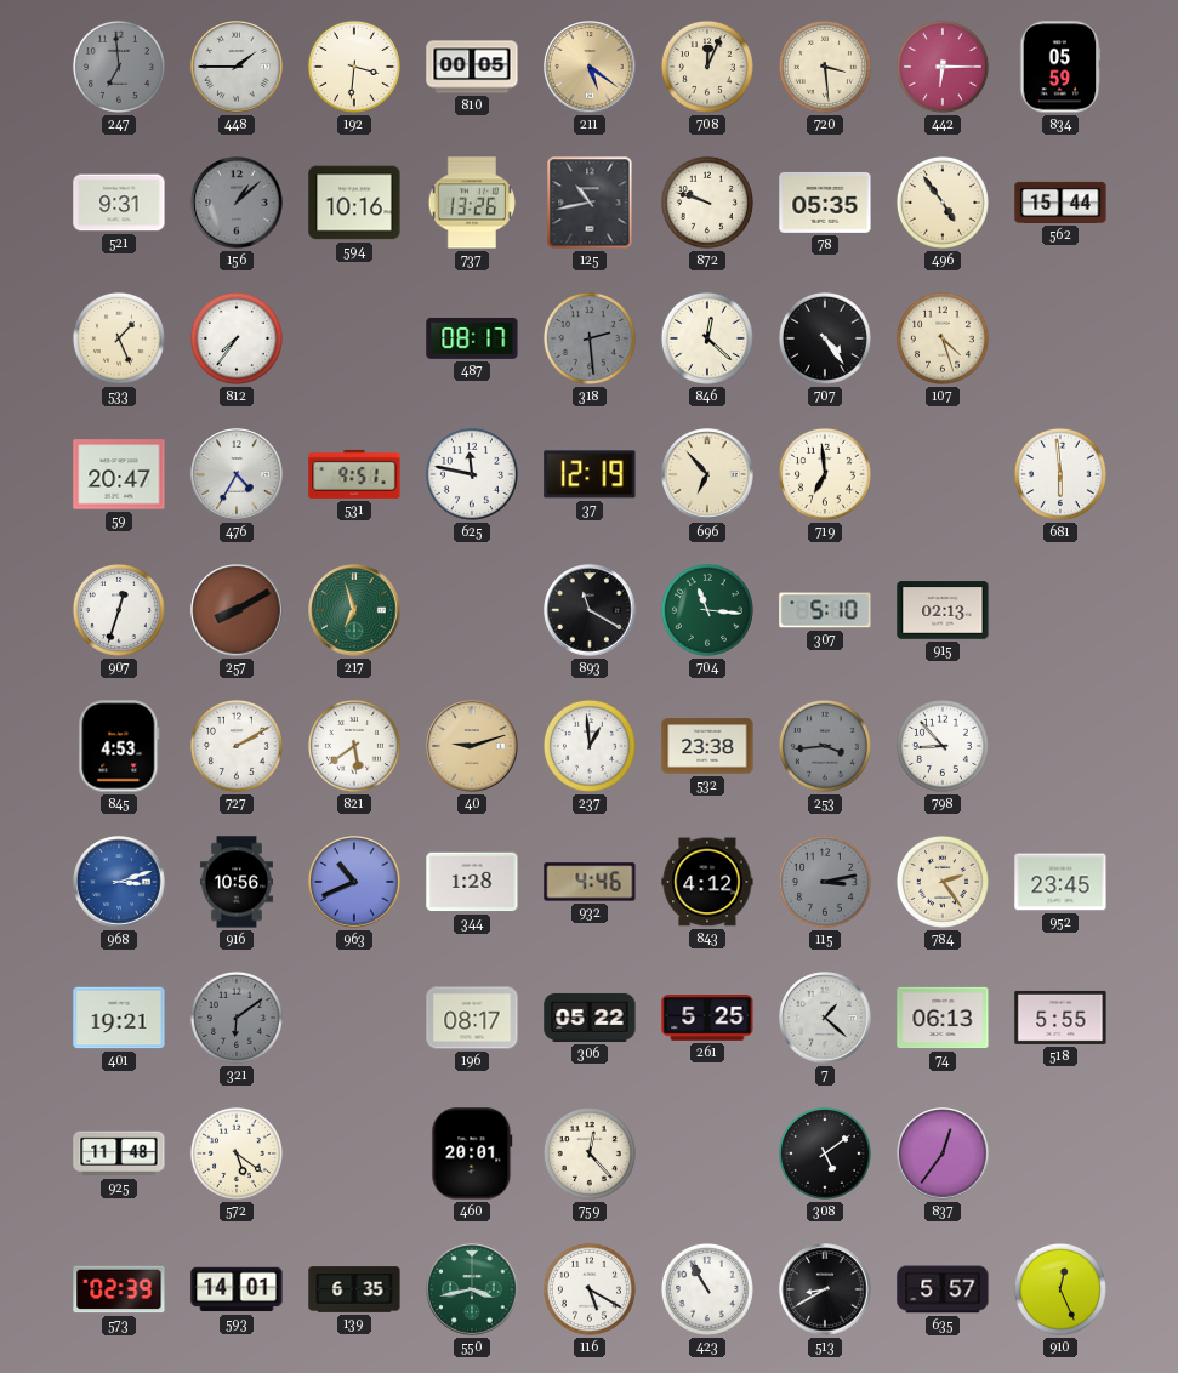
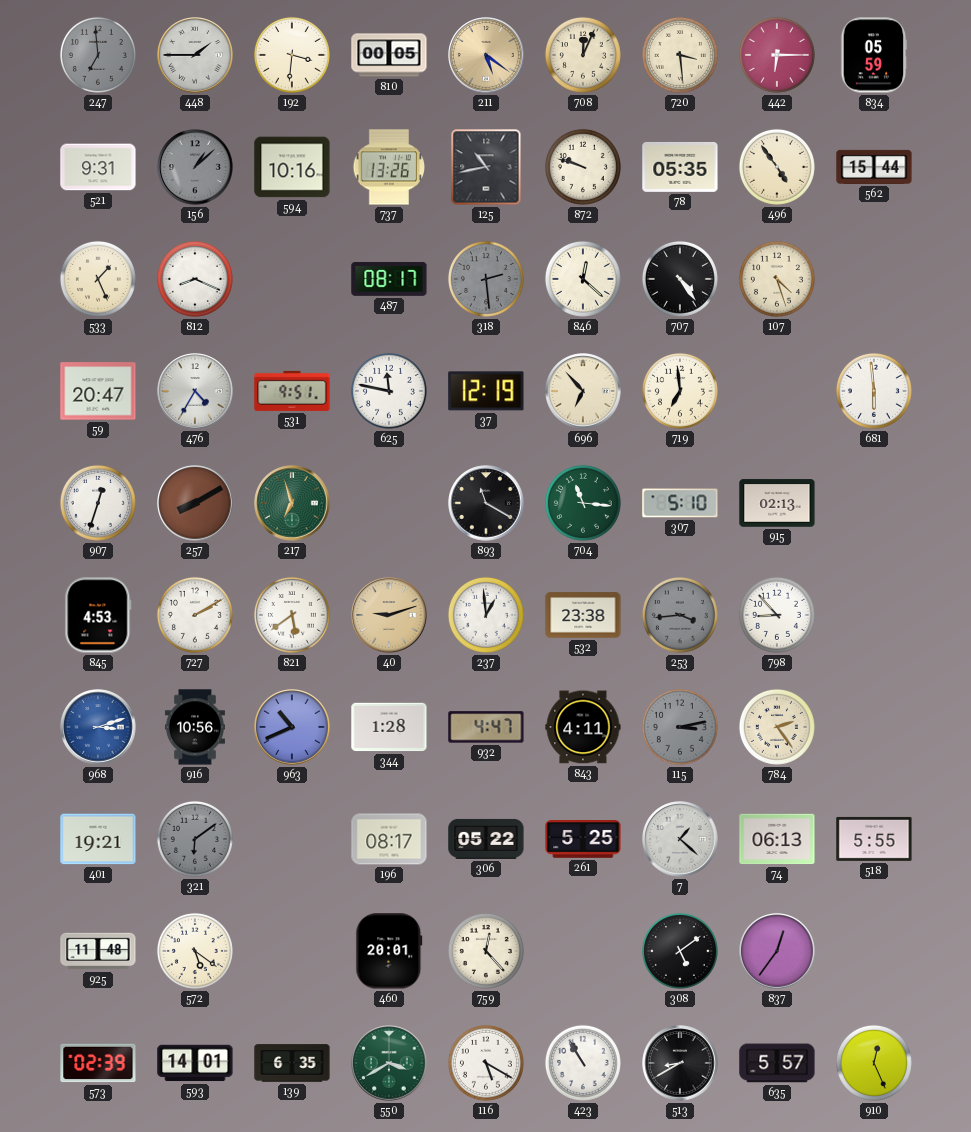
812: 7:36 -> 8:19
932: 4:46 -> 4:47
843: 4:12 -> 4:11
952: 23:45 -> none
550: 3:43 -> 3:40
